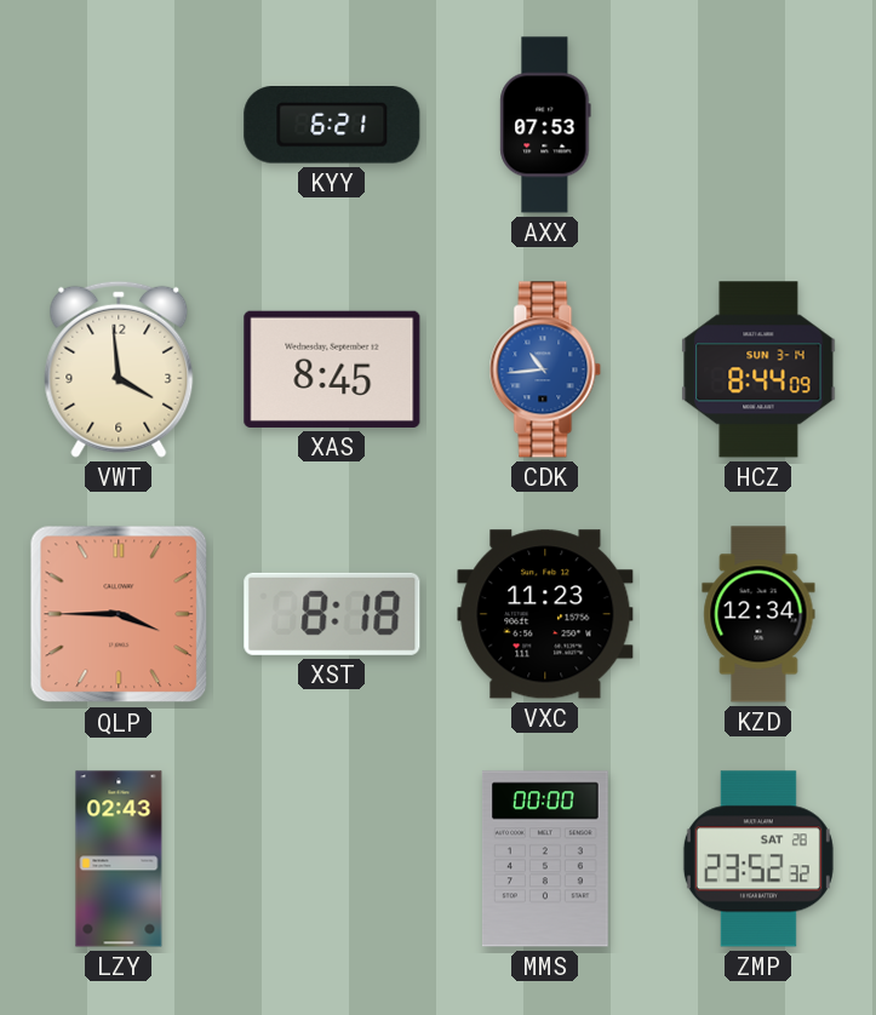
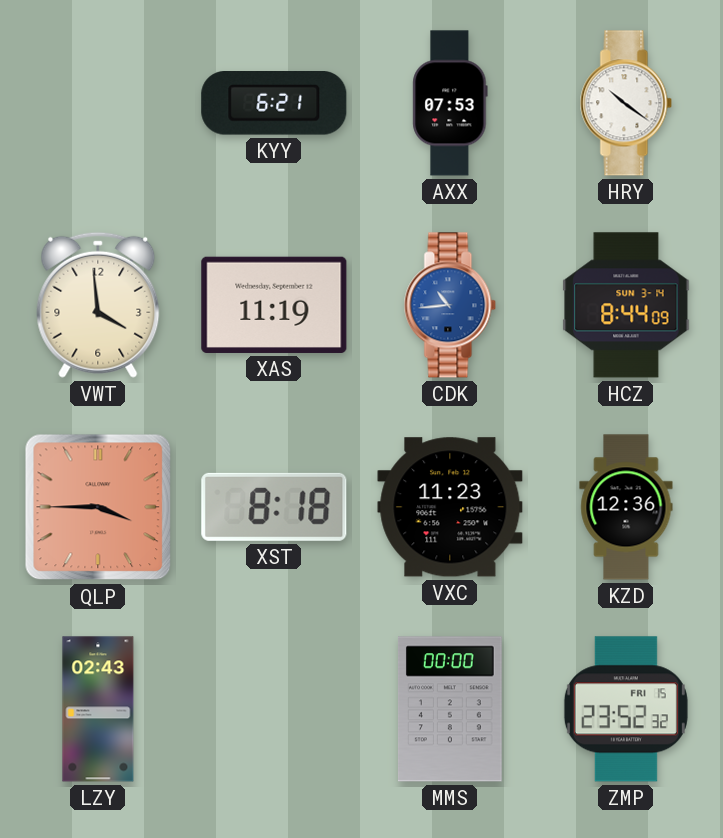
HRY: none -> 10:21
XAS: 8:45 -> 11:19
KZD: 12:34 -> 12:36
ZMP date: SAT 28 -> FRI 15
